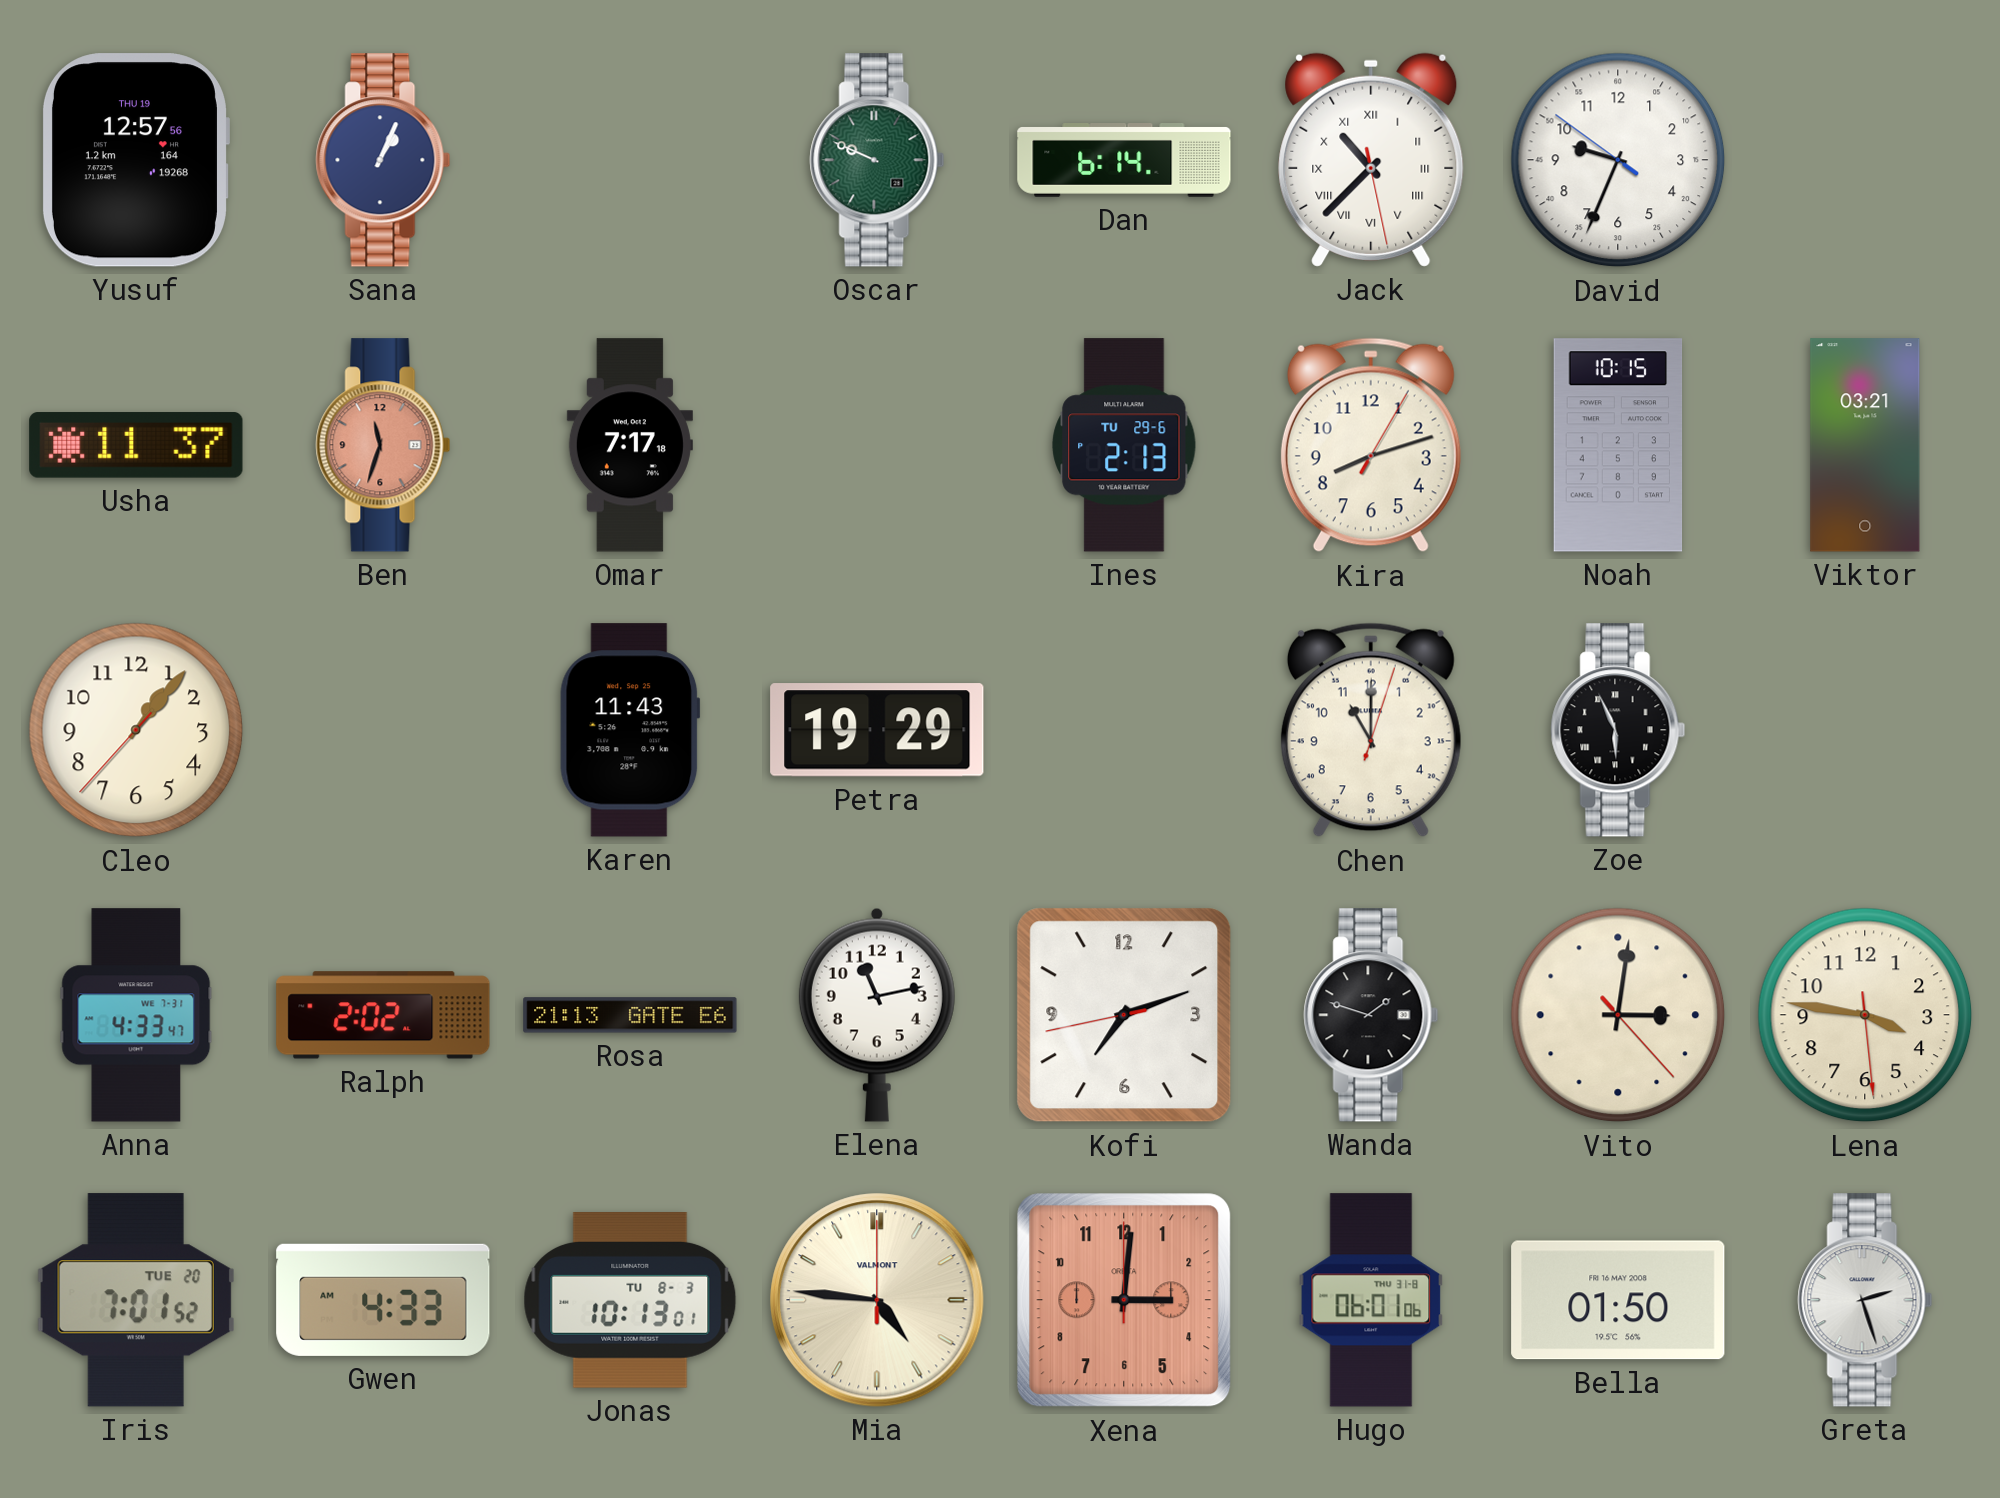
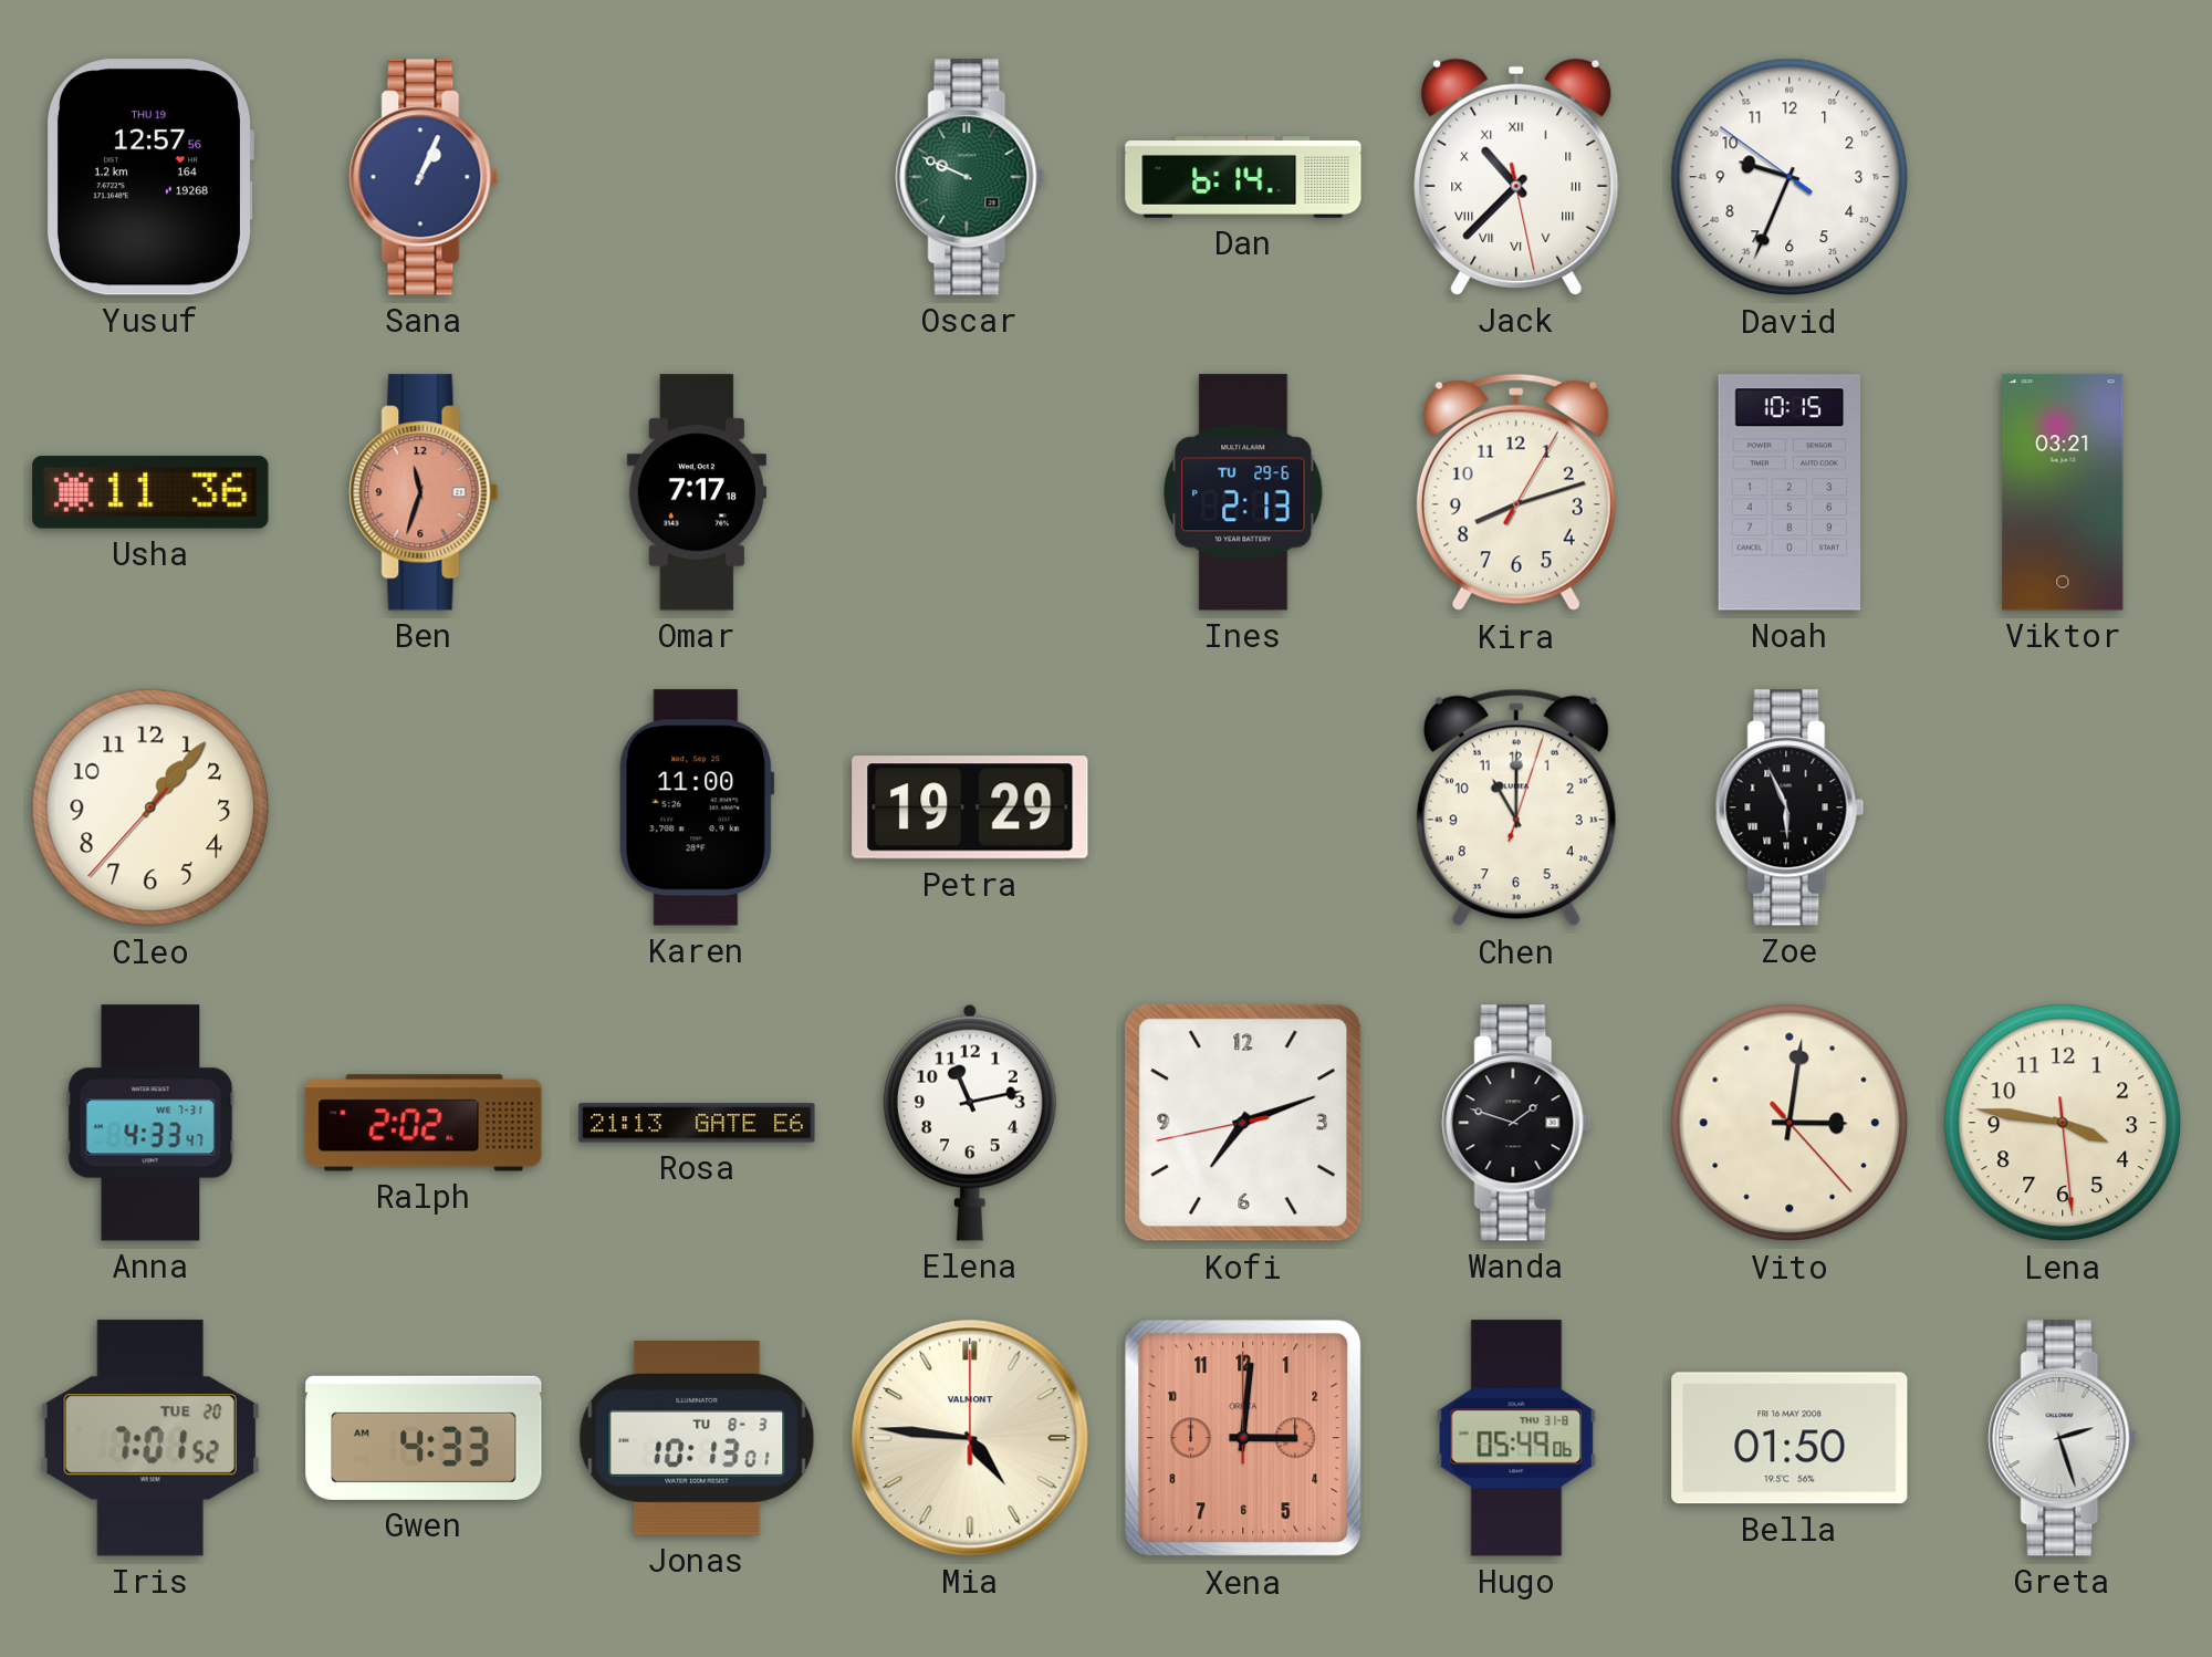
Usha: 11:37 -> 11:36
Karen: 11:43 -> 11:00
Hugo: 06:01 -> 05:49
